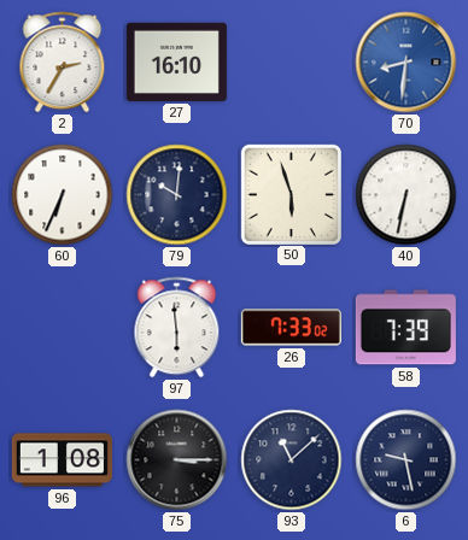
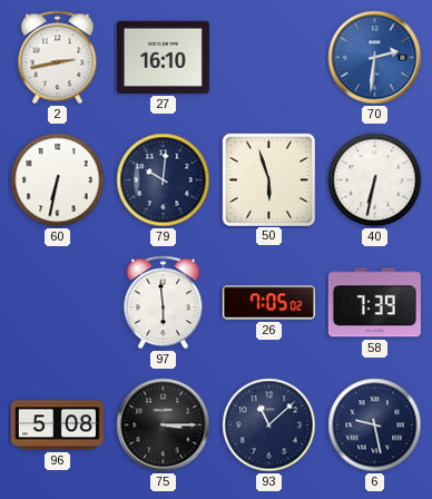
2: 2:35 -> 2:43
70: 8:31 -> 2:31
60: 6:34 -> 6:32
26: 7:33 -> 7:05
96: 1:08 -> 5:08
